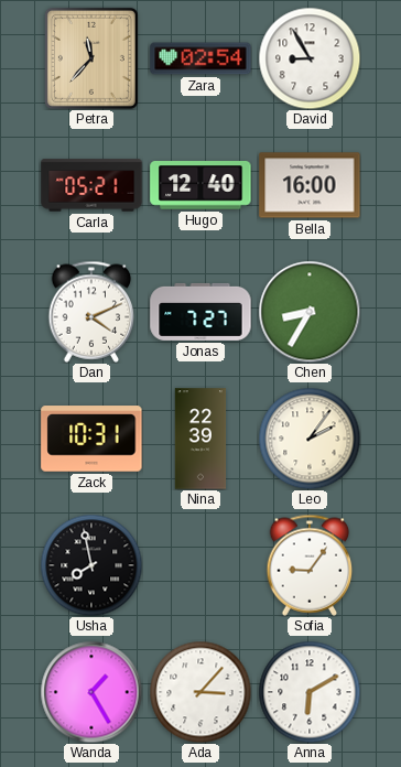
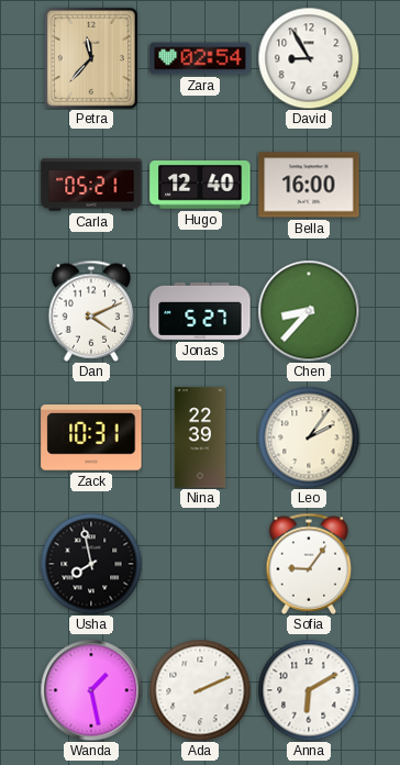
Jonas: 7:27 -> 5:27
Chen: 8:35 -> 8:37
Wanda: 1:25 -> 1:28
Ada: 3:07 -> 2:11
